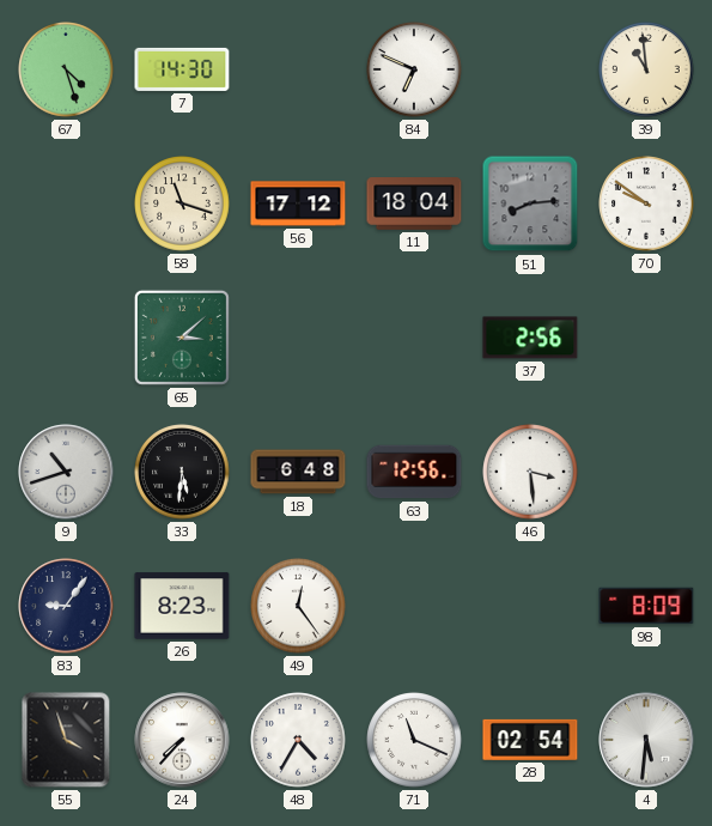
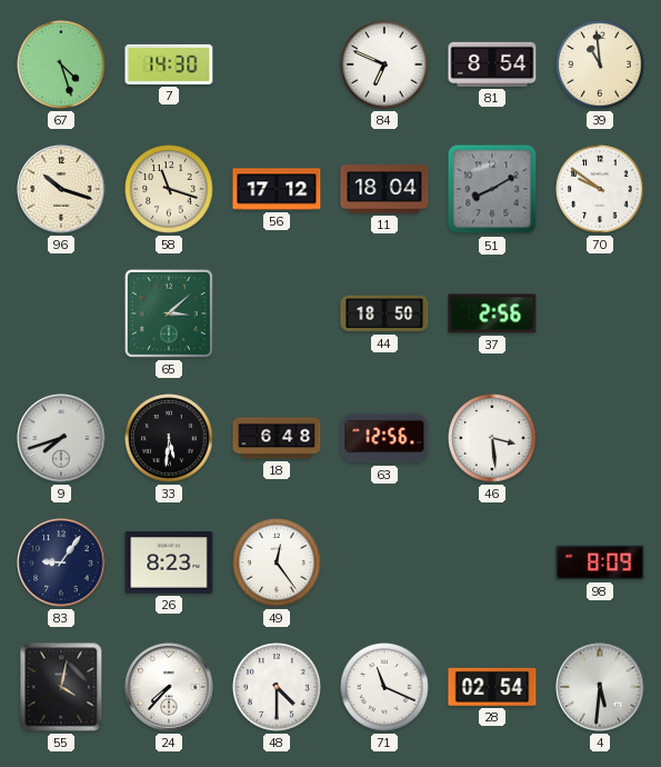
81: none -> 8:54
96: none -> 10:18
51: 8:14 -> 8:10
44: none -> 18:50
9: 10:42 -> 7:42
55: 3:57 -> 4:02
48: 4:35 -> 4:30
